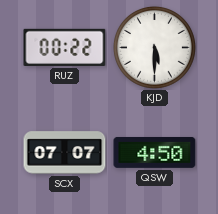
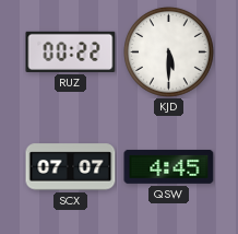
QSW: 4:50 -> 4:45
